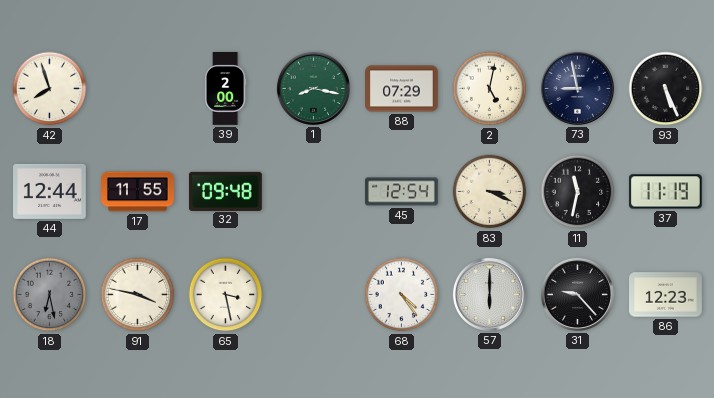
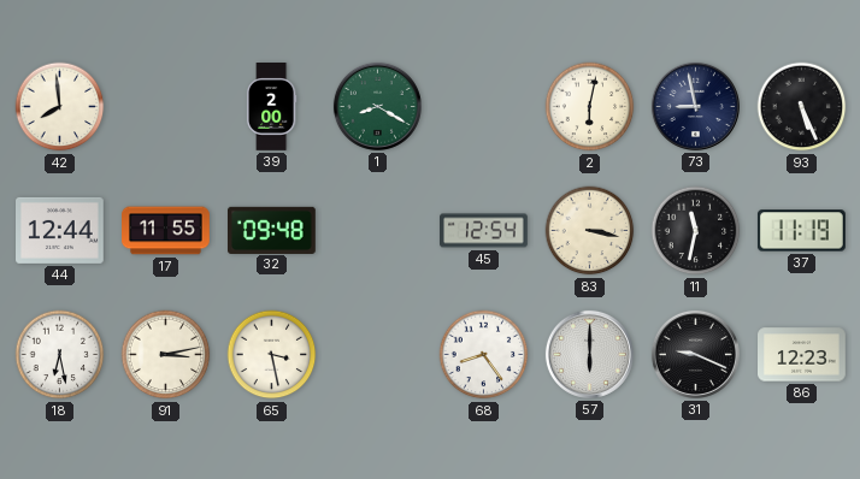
42: 7:57 -> 7:59
1: 8:17 -> 8:20
88: 07:29 -> none
2: 5:02 -> 6:02
83: 3:19 -> 3:17
18 dial: grey -> white
91: 3:47 -> 3:13
68: 4:24 -> 8:24
31: 9:23 -> 9:19
